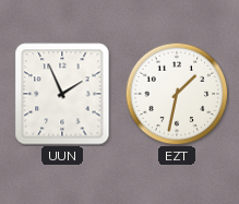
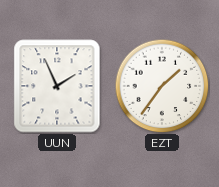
EZT: 1:32 -> 1:36
